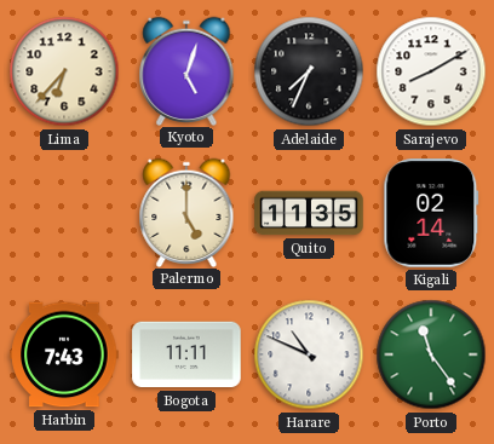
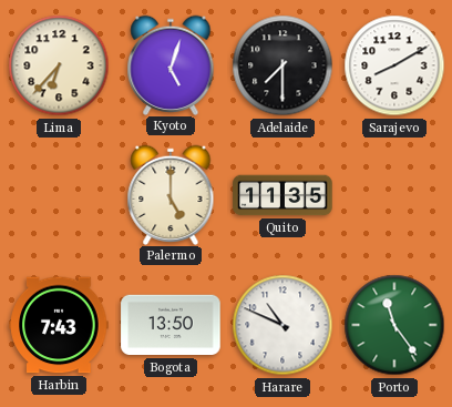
Adelaide: 7:34 -> 7:30
Kigali: 02:14 -> none
Bogota: 11:11 -> 13:50
